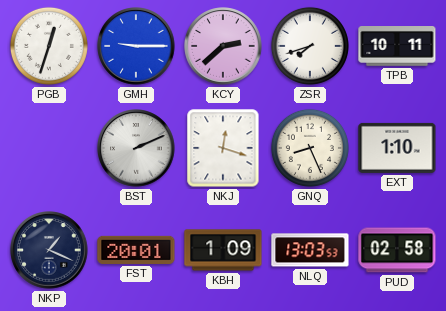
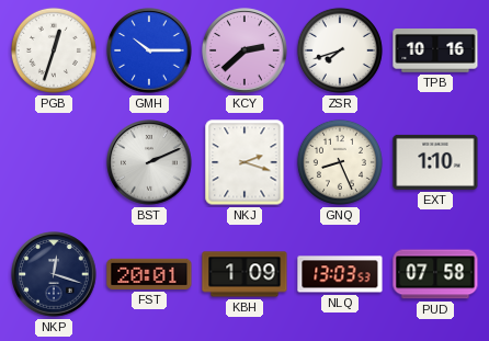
GMH: 9:15 -> 10:15
TPB: 10:11 -> 10:16
NKJ: 12:18 -> 2:18
NKP: 1:19 -> 12:18
PUD: 02:58 -> 07:58
